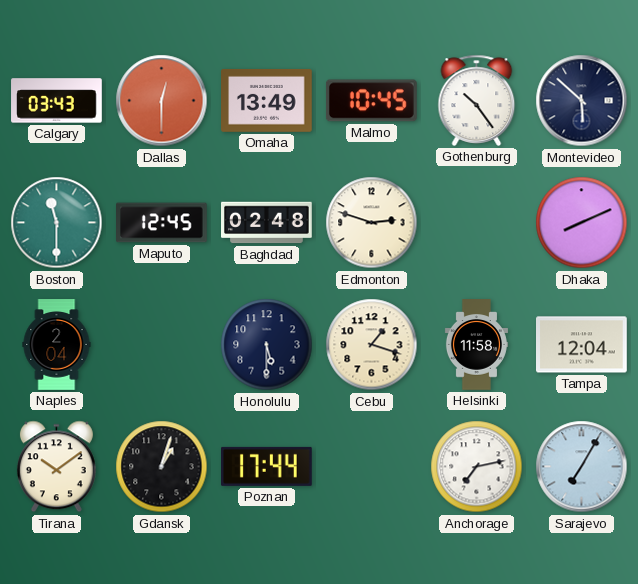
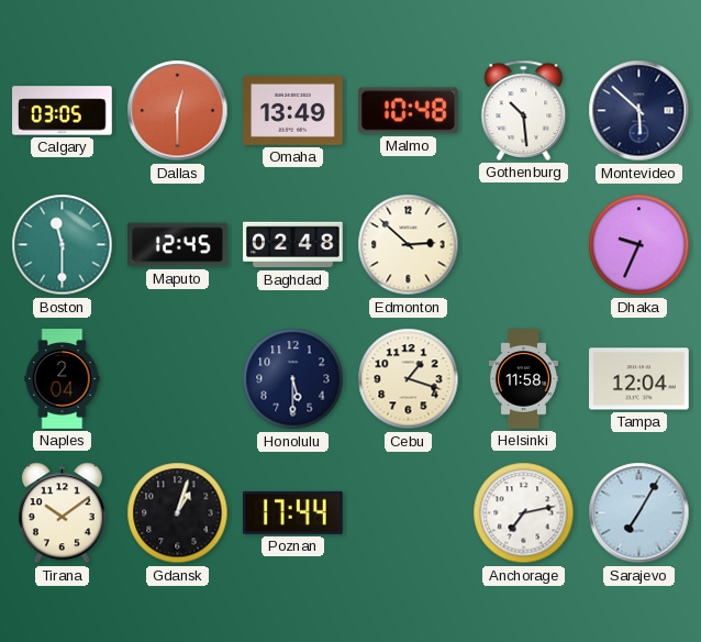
Calgary: 03:43 -> 03:05
Malmo: 10:45 -> 10:48
Gothenburg: 10:24 -> 10:29
Edmonton: 2:48 -> 2:52
Dhaka: 8:11 -> 9:34
